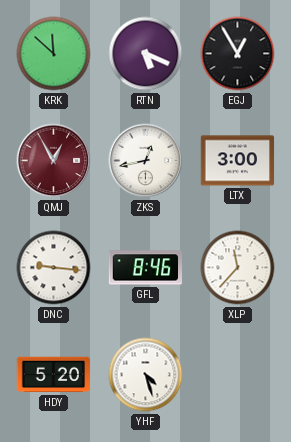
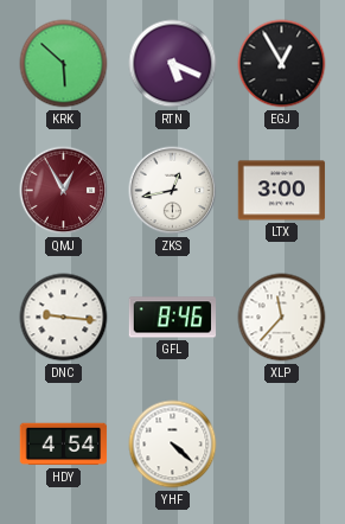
KRK: 11:52 -> 5:52
HDY: 5:20 -> 4:54
YHF: 4:27 -> 4:22
